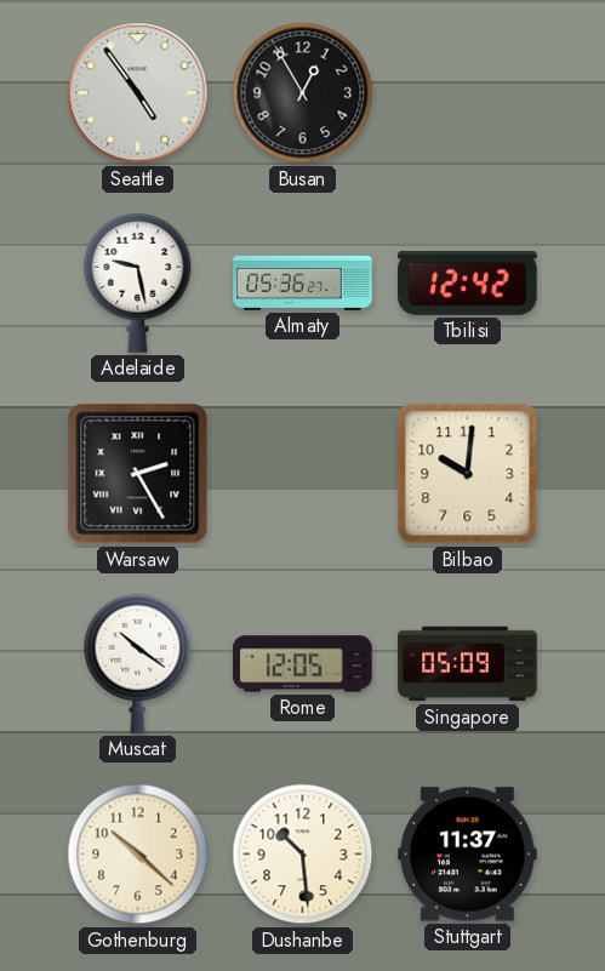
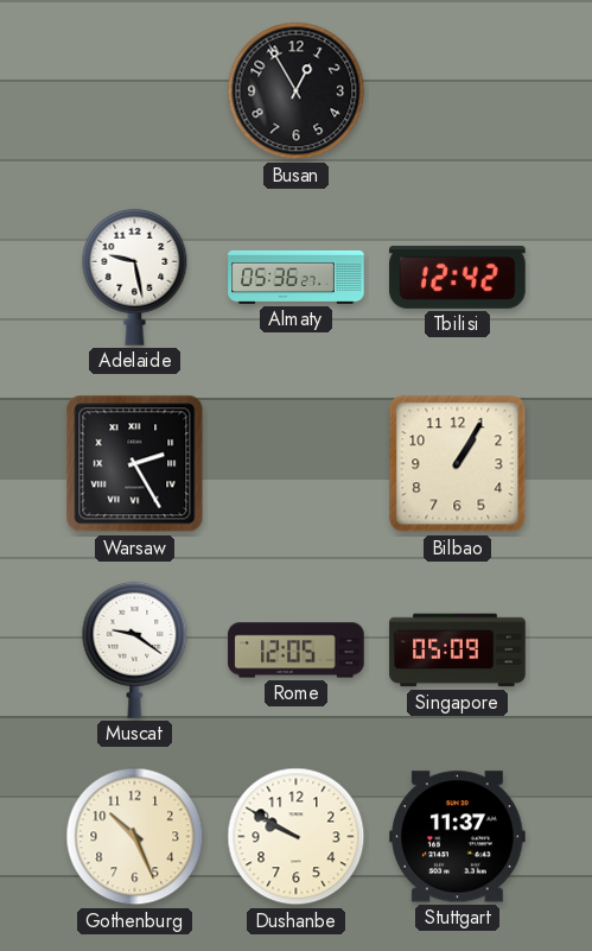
Seattle: 4:54 -> none
Bilbao: 10:01 -> 1:05
Muscat: 10:21 -> 9:21
Gothenburg: 10:22 -> 10:26
Dushanbe: 10:29 -> 9:50
